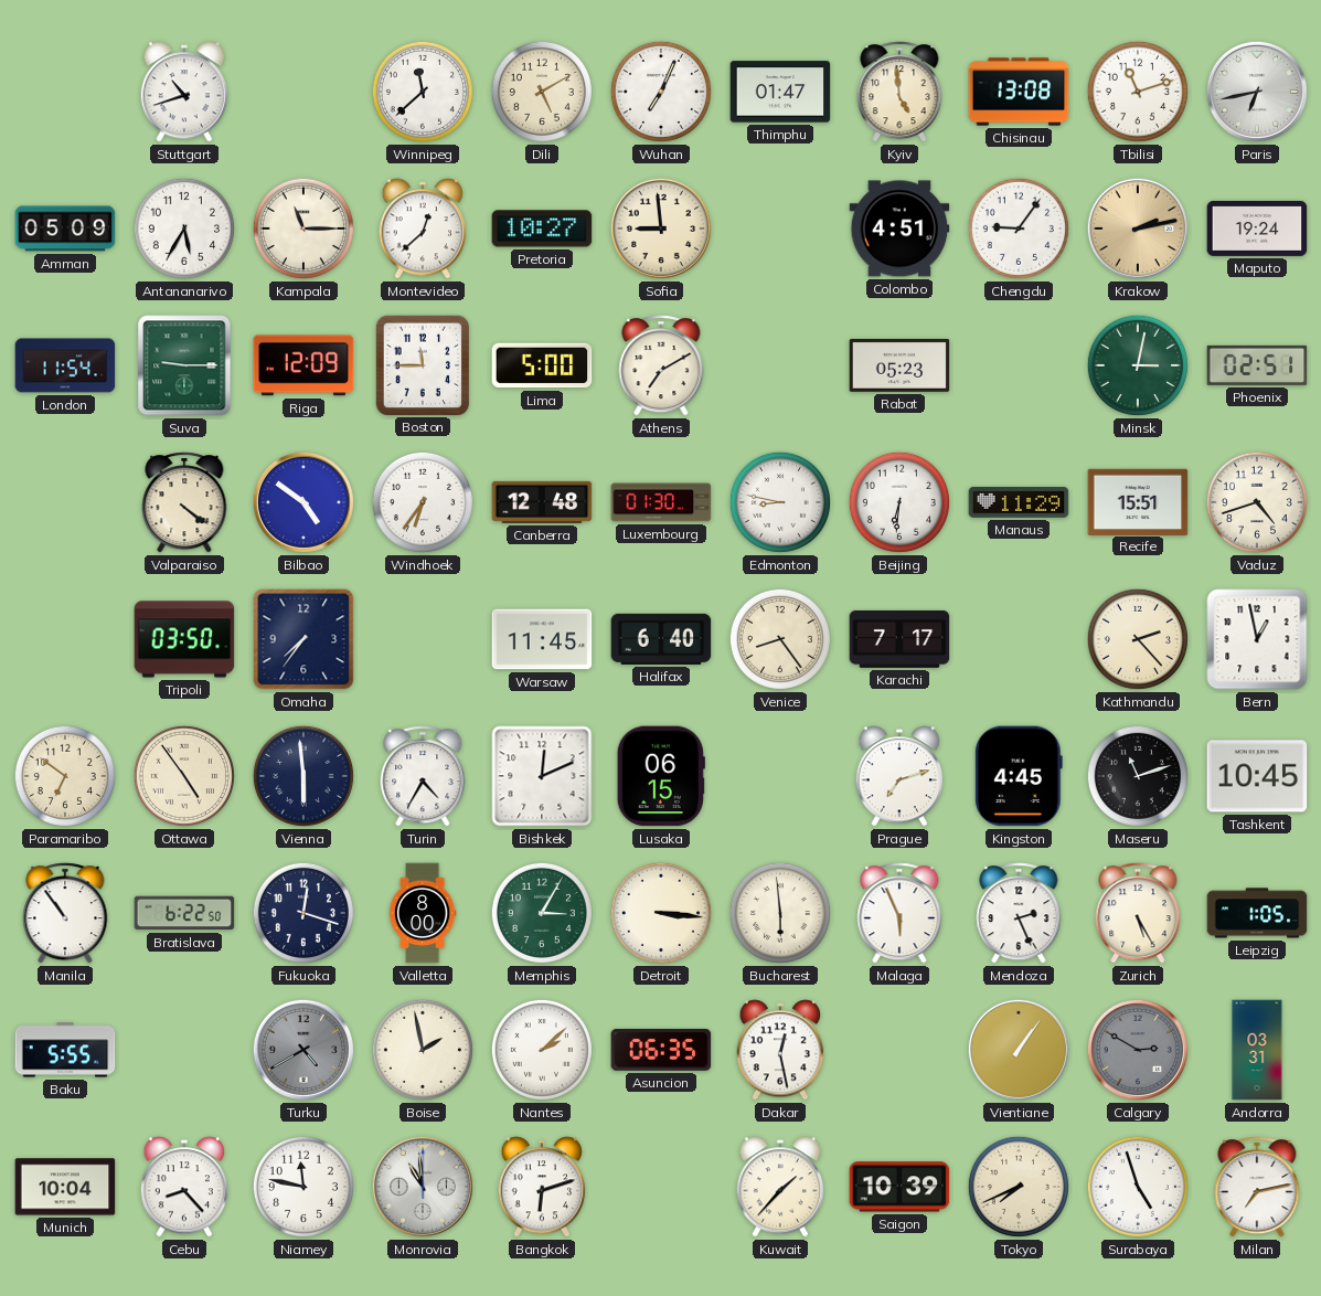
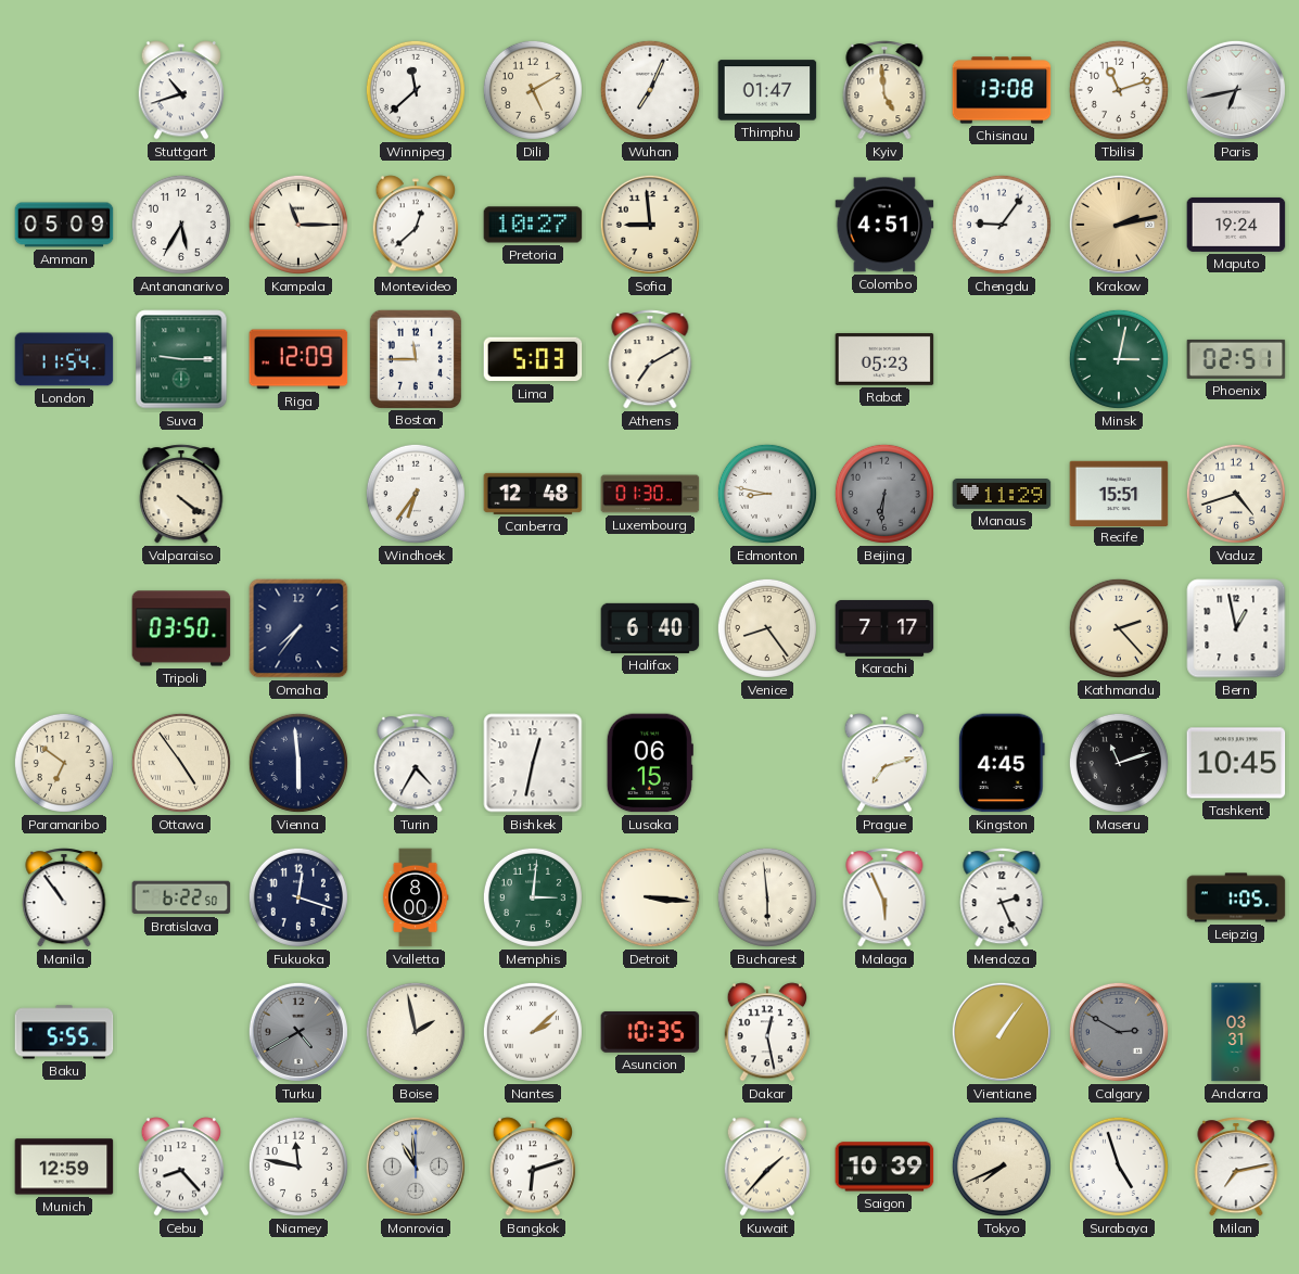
Lima: 5:00 -> 5:03
Bilbao: 4:51 -> none
Beijing dial: white -> grey
Warsaw: 11:45 -> none
Bishkek: 12:11 -> 12:32
Memphis: 3:05 -> 3:01
Zurich: 5:25 -> none
Asuncion: 06:35 -> 10:35
Munich: 10:04 -> 12:59
